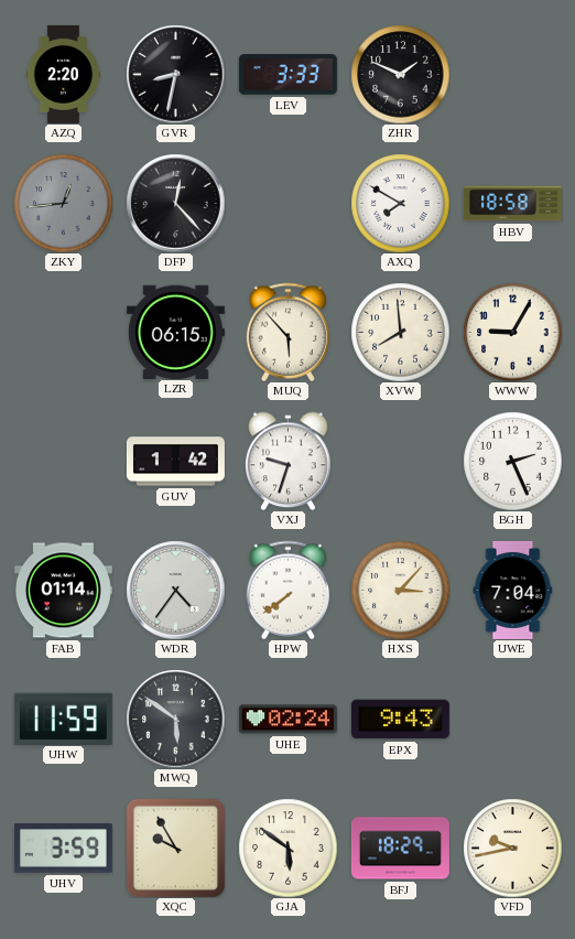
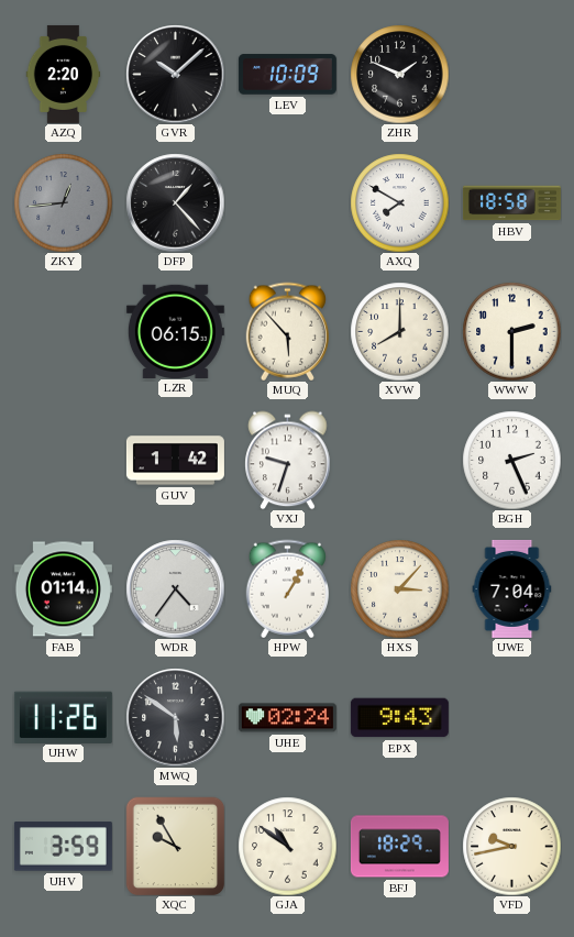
GVR: 8:32 -> 10:08
LEV: 3:33 -> 10:09
DFP: 12:23 -> 1:23
XVW: 7:59 -> 8:00
WWW: 9:05 -> 2:30
HPW: 7:39 -> 1:05
UHW: 11:59 -> 11:26
GJA: 5:51 -> 10:51
